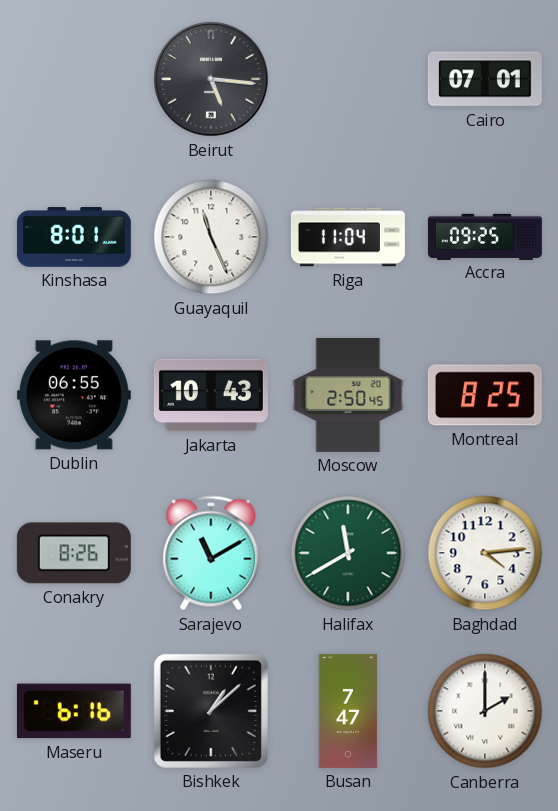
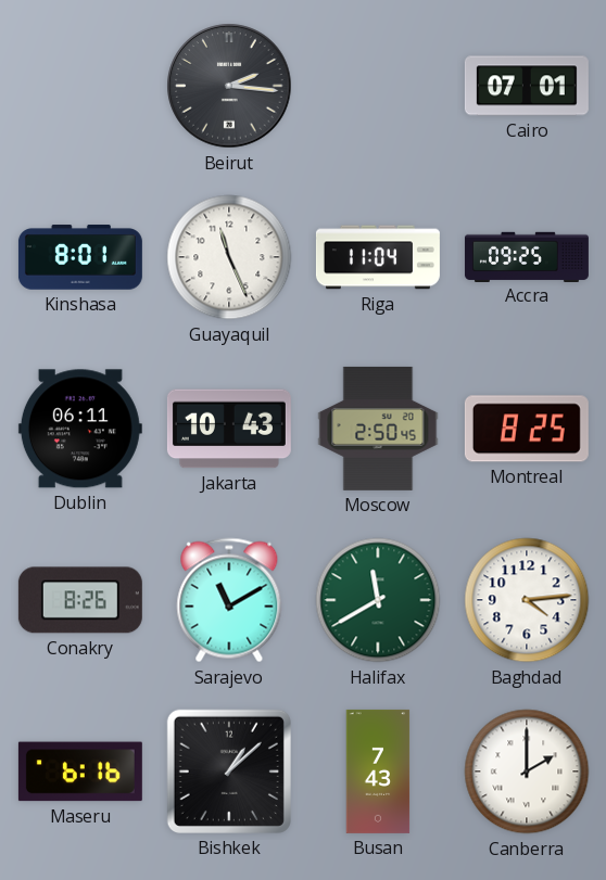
Beirut: 5:16 -> 2:16
Dublin: 06:55 -> 06:11
Busan: 7:47 -> 7:43
